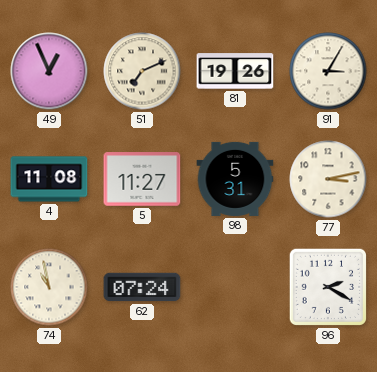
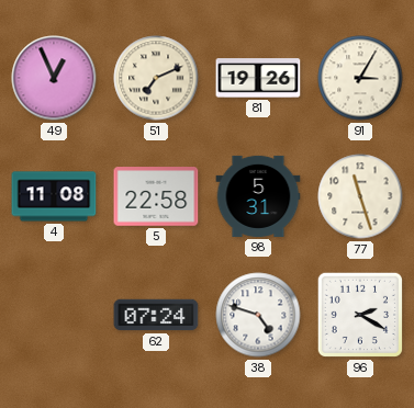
5: 11:27 -> 22:58
77: 3:13 -> 11:27
74: 10:58 -> none
38: none -> 4:48
